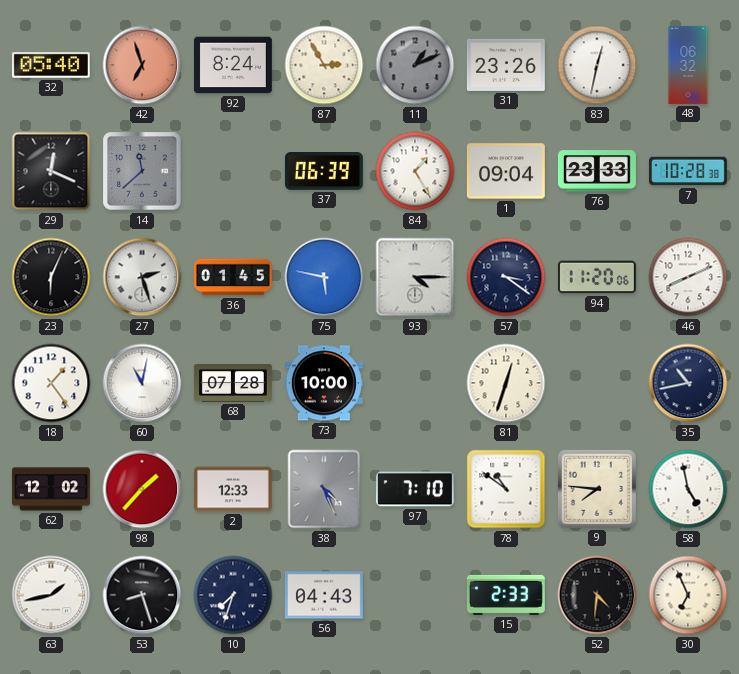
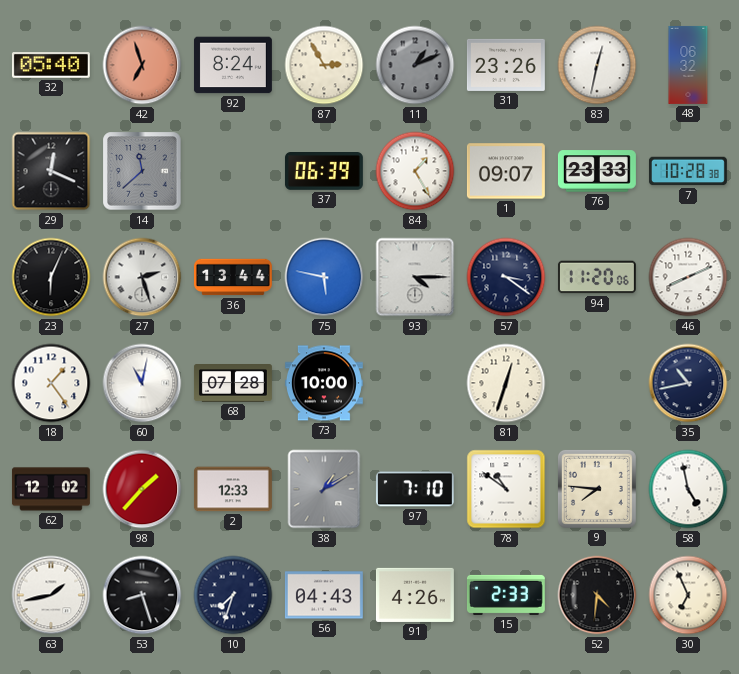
1: 09:04 -> 09:07
36: 01:45 -> 13:44
38: 4:26 -> 1:10
91: none -> 4:26
